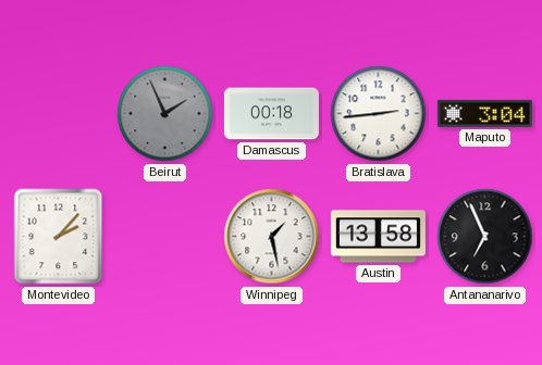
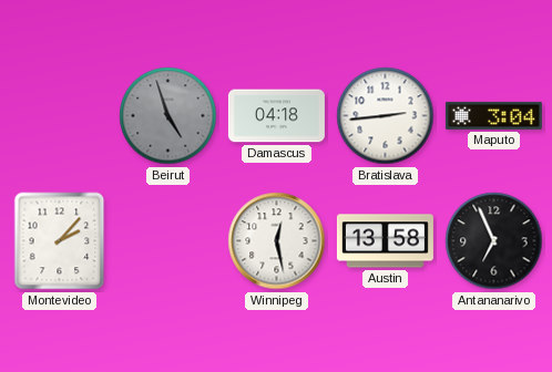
Beirut: 1:56 -> 4:57
Damascus: 00:18 -> 04:18
Winnipeg: 1:28 -> 12:28
